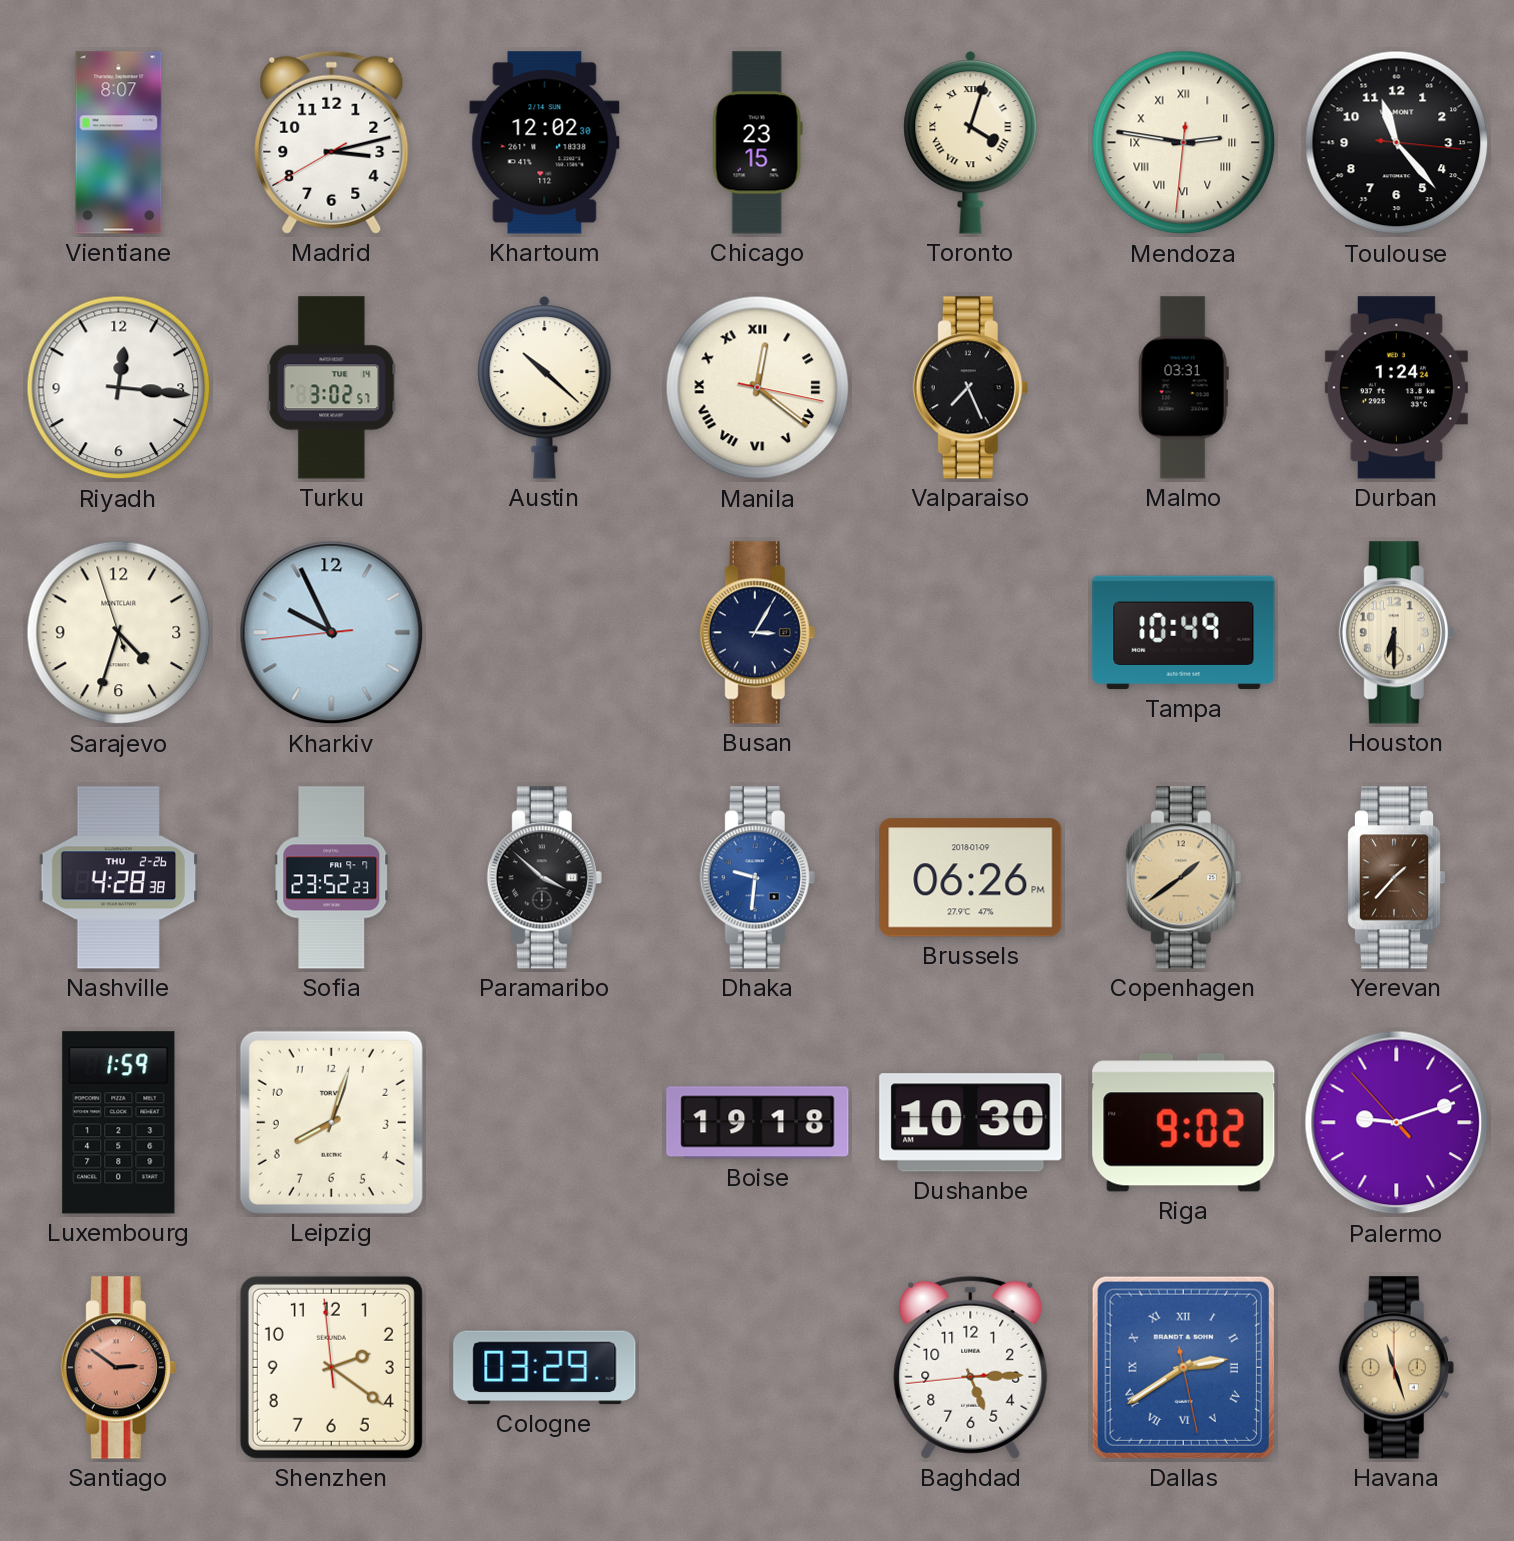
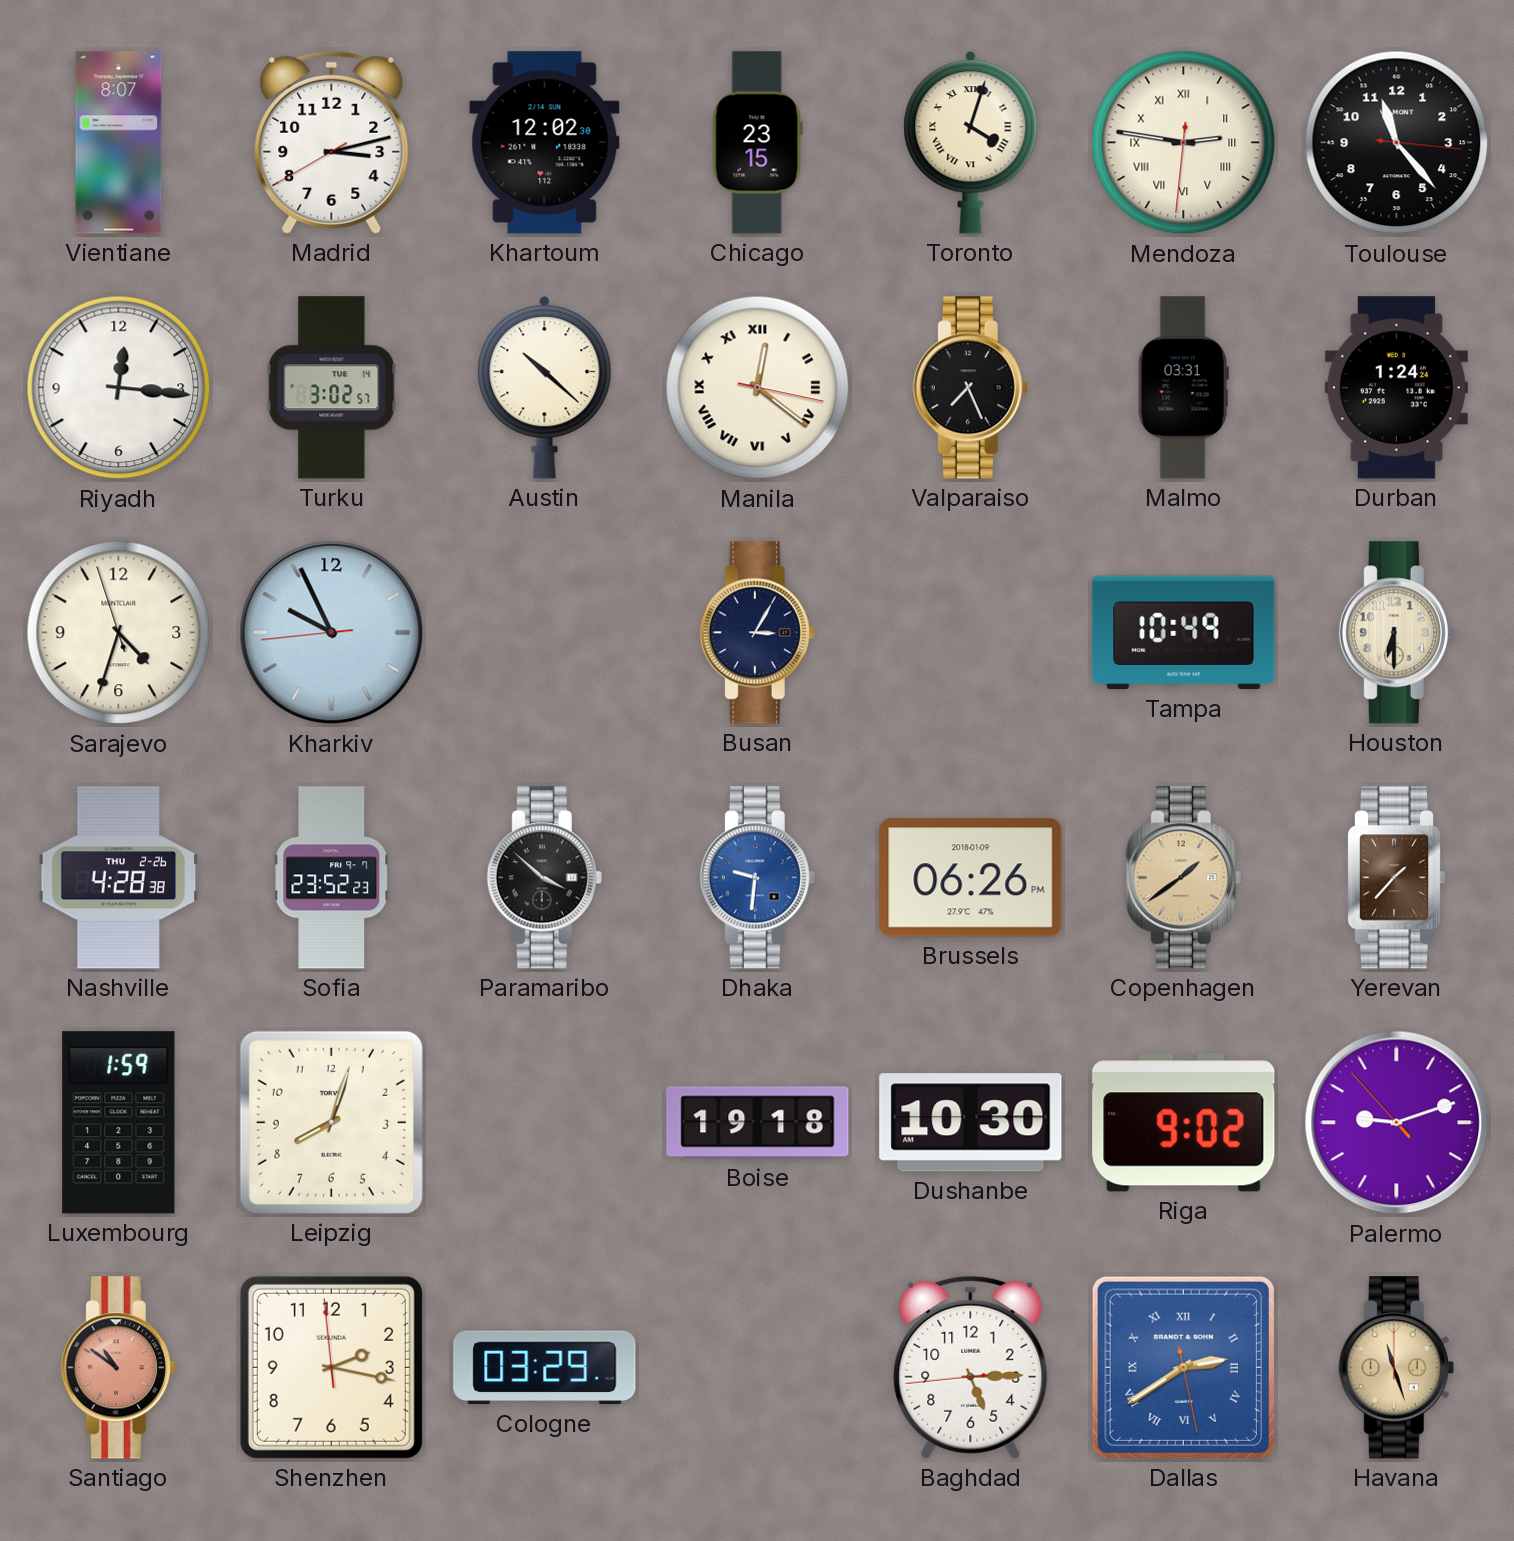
Santiago: 2:51 -> 10:51
Shenzhen: 2:20 -> 2:16
